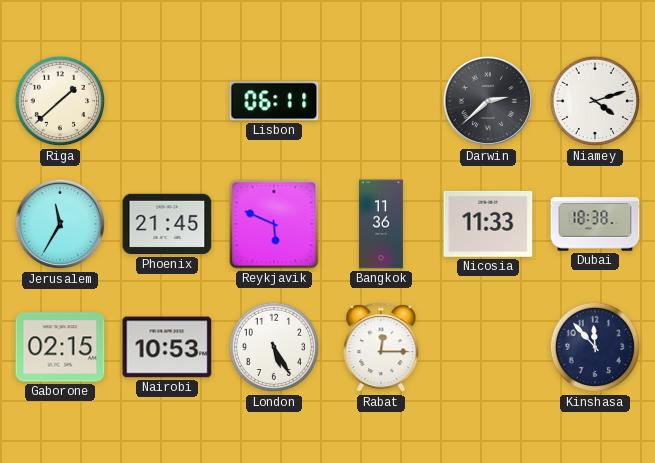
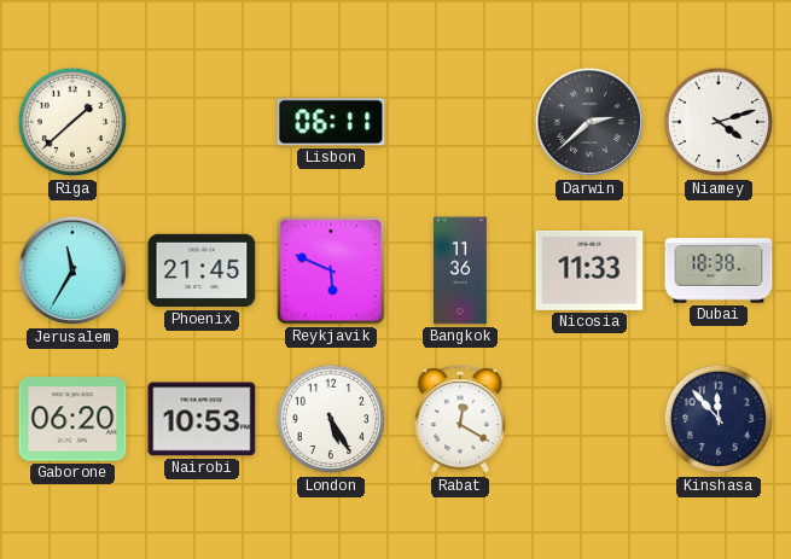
Gaborone: 02:15 -> 06:20
Rabat: 12:15 -> 12:20
